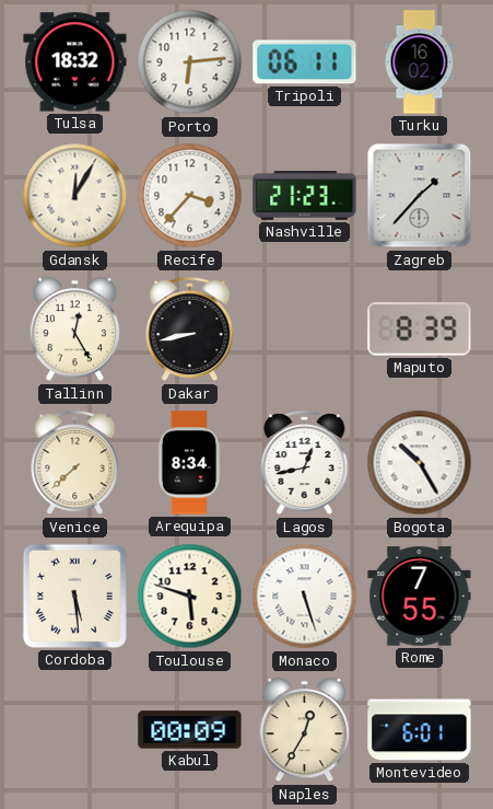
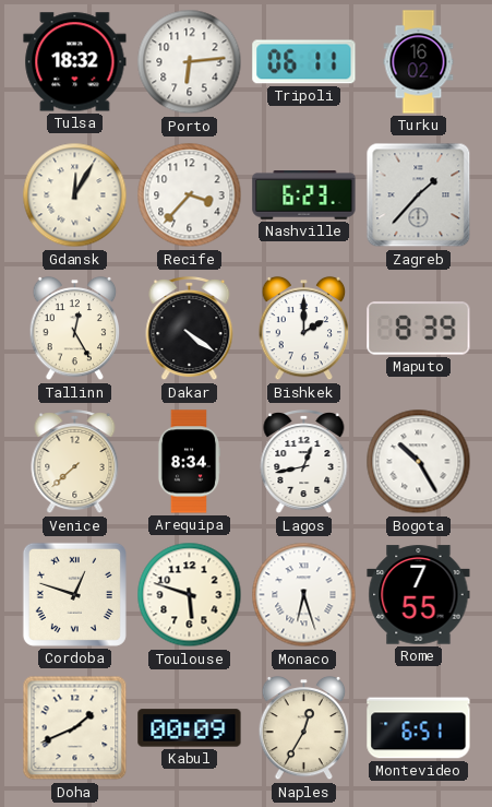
Nashville: 21:23 -> 6:23
Dakar: 8:43 -> 4:21
Bishkek: none -> 2:00
Cordoba: 5:29 -> 12:48
Monaco: 5:27 -> 6:27
Doha: none -> 1:41
Montevideo: 6:01 -> 6:51
